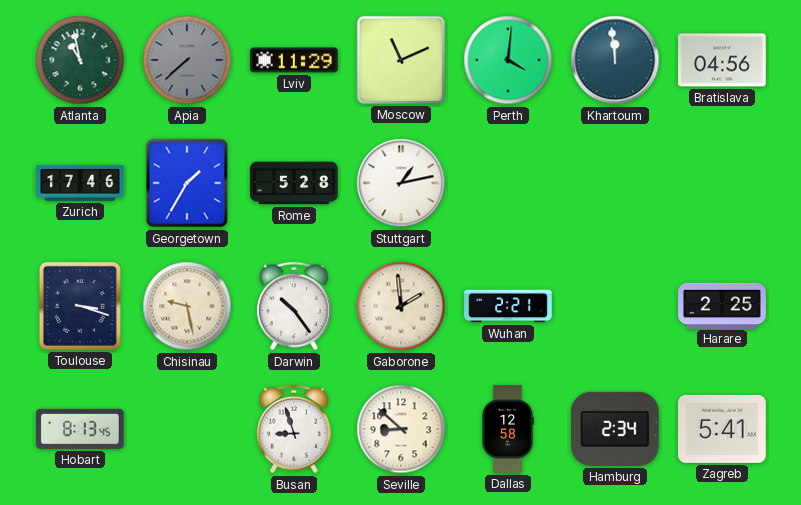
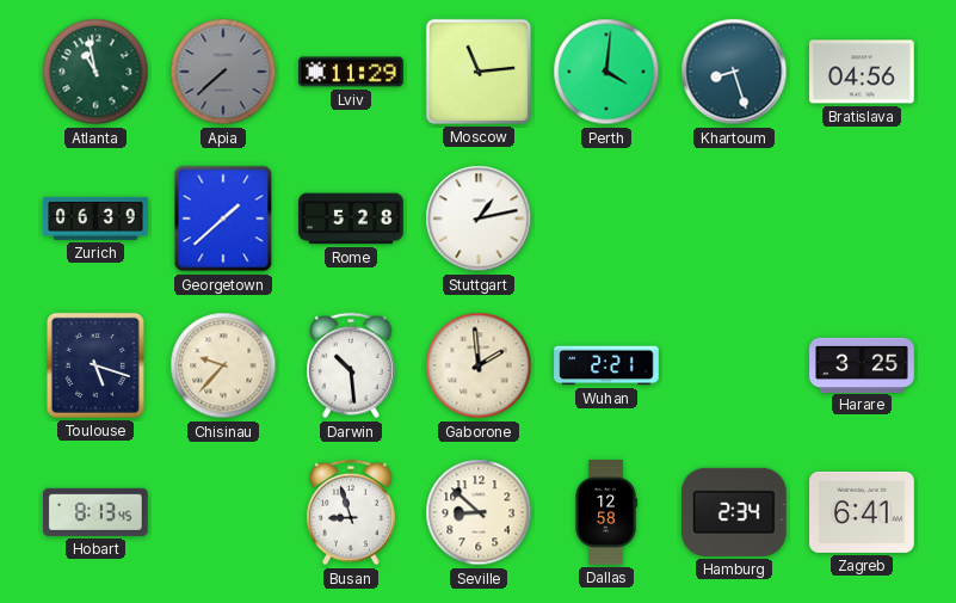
Moscow: 11:11 -> 11:14
Khartoum: 11:59 -> 8:27
Zurich: 17:46 -> 06:39
Georgetown: 1:35 -> 1:38
Toulouse: 3:18 -> 5:18
Chisinau: 9:28 -> 9:37
Darwin: 10:24 -> 10:29
Harare: 2:25 -> 3:25
Zagreb: 5:41 -> 6:41
